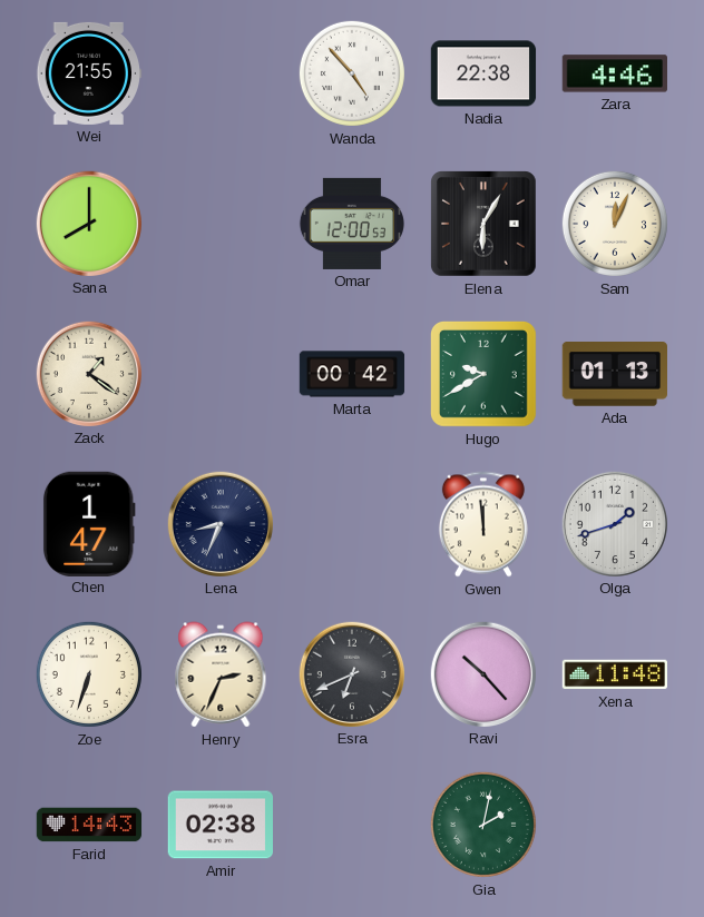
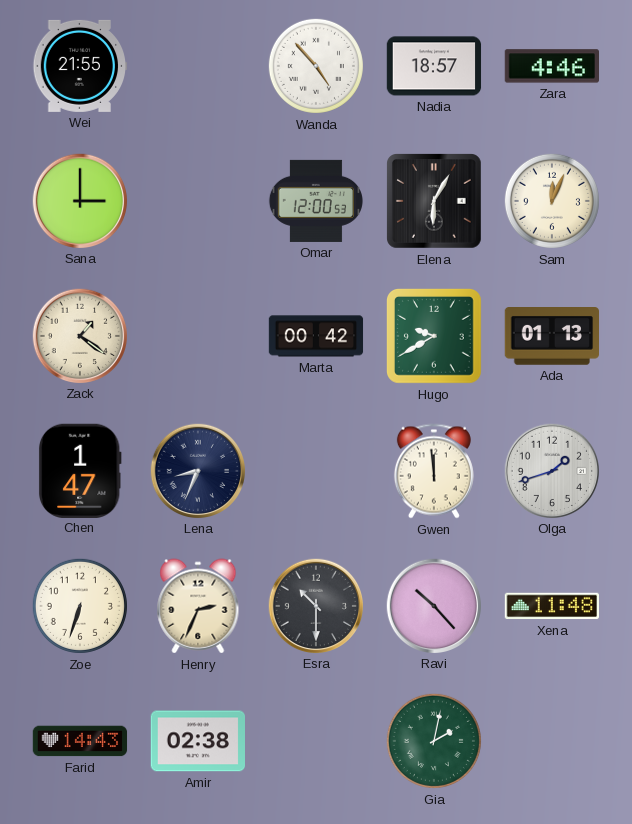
Nadia: 22:38 -> 18:57
Sana: 8:00 -> 3:00
Esra: 6:41 -> 10:30
